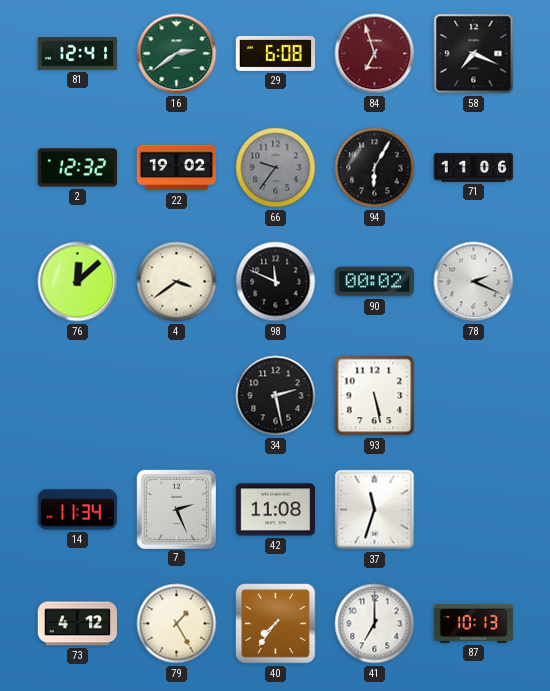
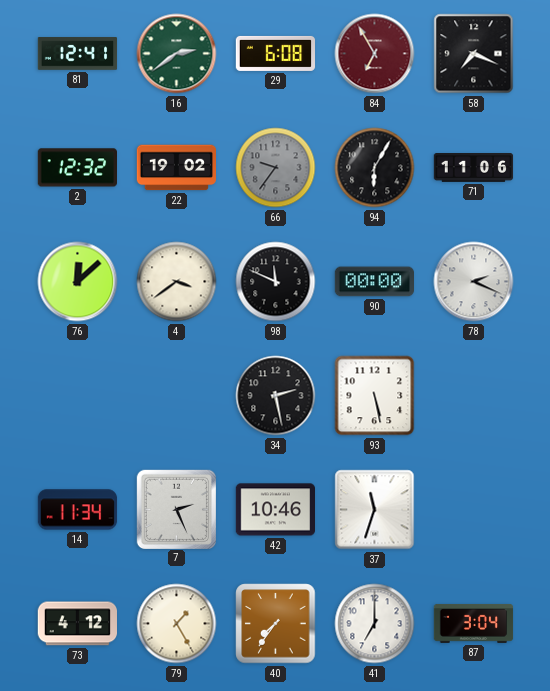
84: 6:57 -> 6:55
90: 00:02 -> 00:00
42: 11:08 -> 10:46
87: 10:13 -> 3:04
